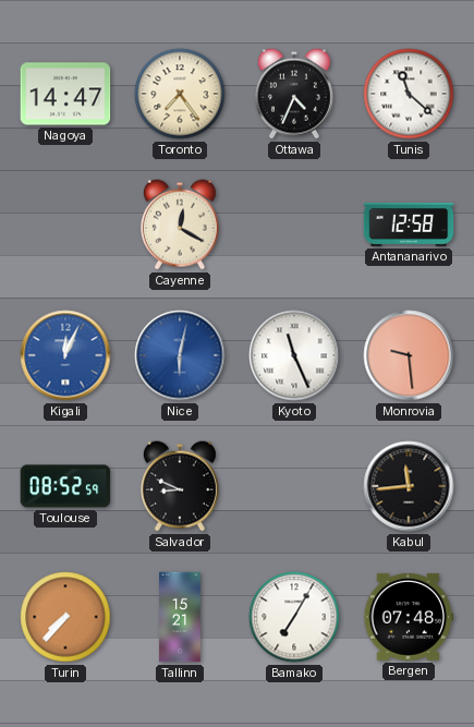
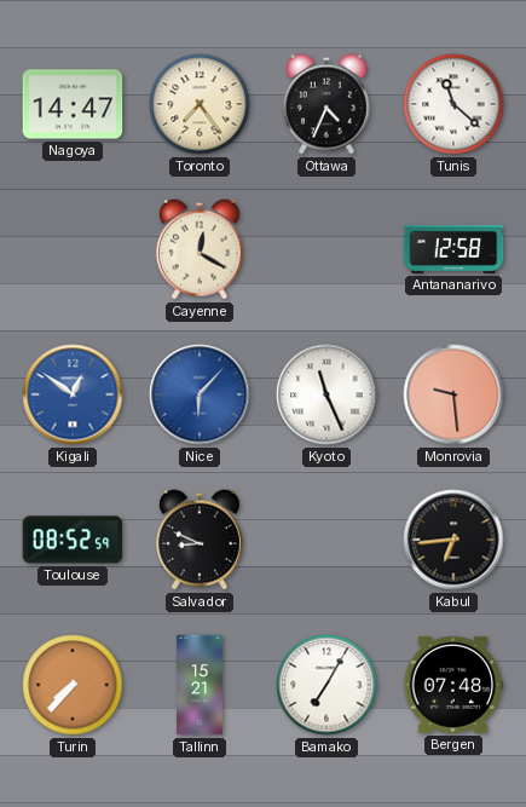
Kigali: 12:04 -> 12:51
Nice: 6:02 -> 6:07
Kabul: 11:44 -> 6:44
